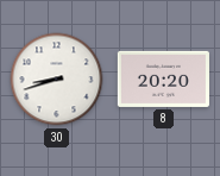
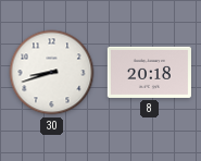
8: 20:20 -> 20:18
